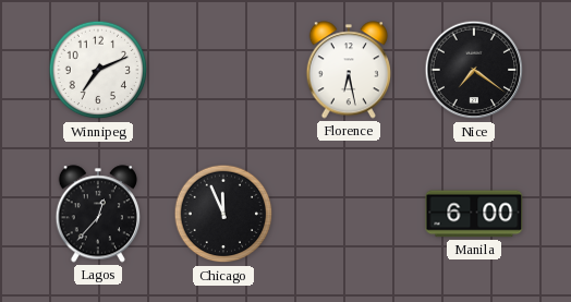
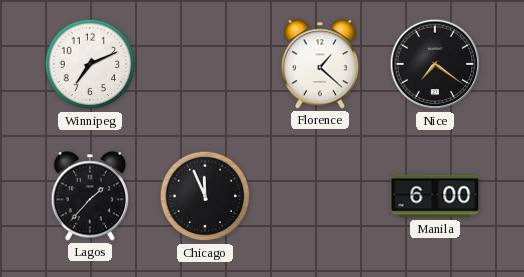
Florence: 6:28 -> 1:22
Lagos: 12:37 -> 1:37
